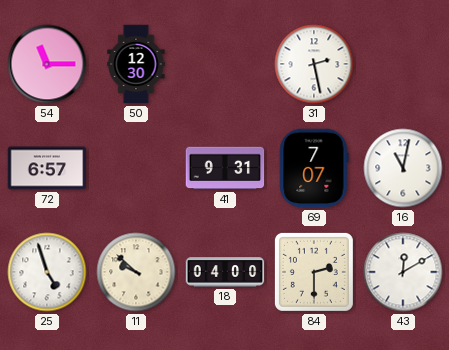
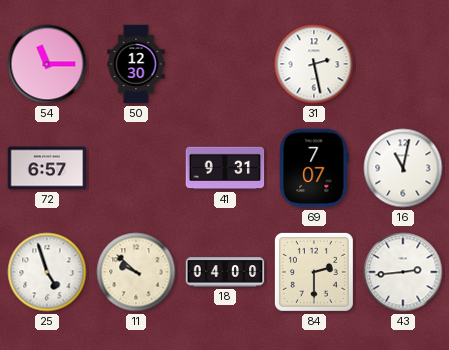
43: 12:10 -> 2:44
